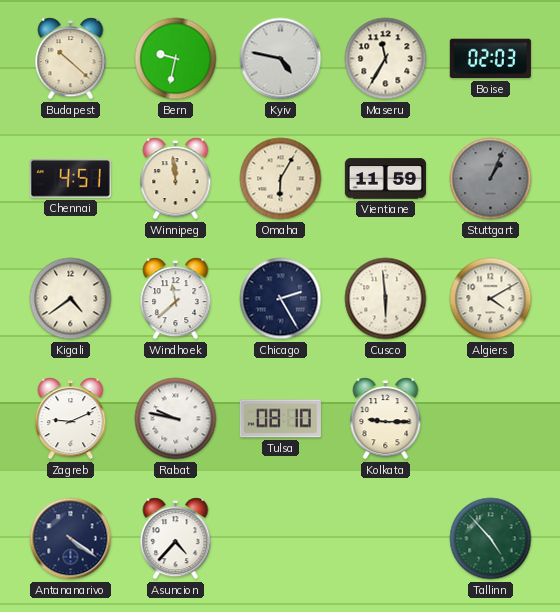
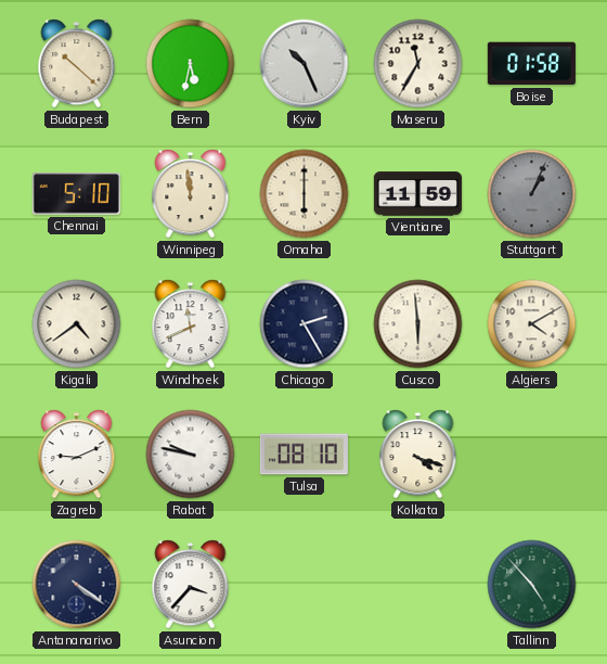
Bern: 9:32 -> 5:32
Kyiv: 4:47 -> 10:26
Boise: 02:03 -> 01:58
Chennai: 4:51 -> 5:10
Omaha: 6:05 -> 6:00
Windhoek: 11:38 -> 11:41
Kolkata: 9:15 -> 4:18
Asuncion: 4:37 -> 3:37
